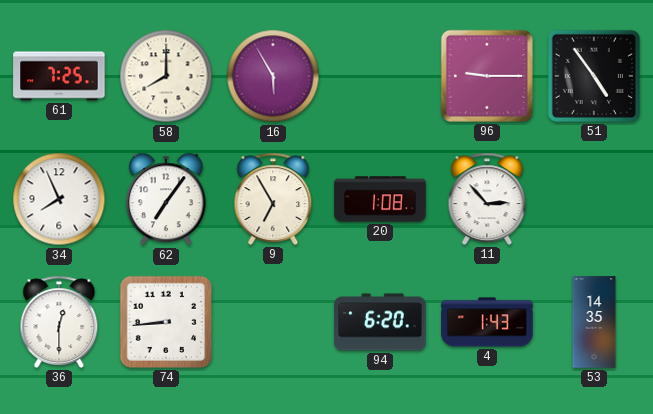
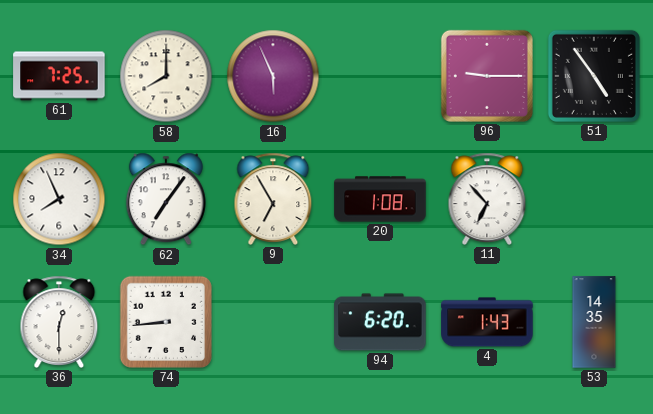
16: 5:55 -> 5:56
11: 2:53 -> 6:53
